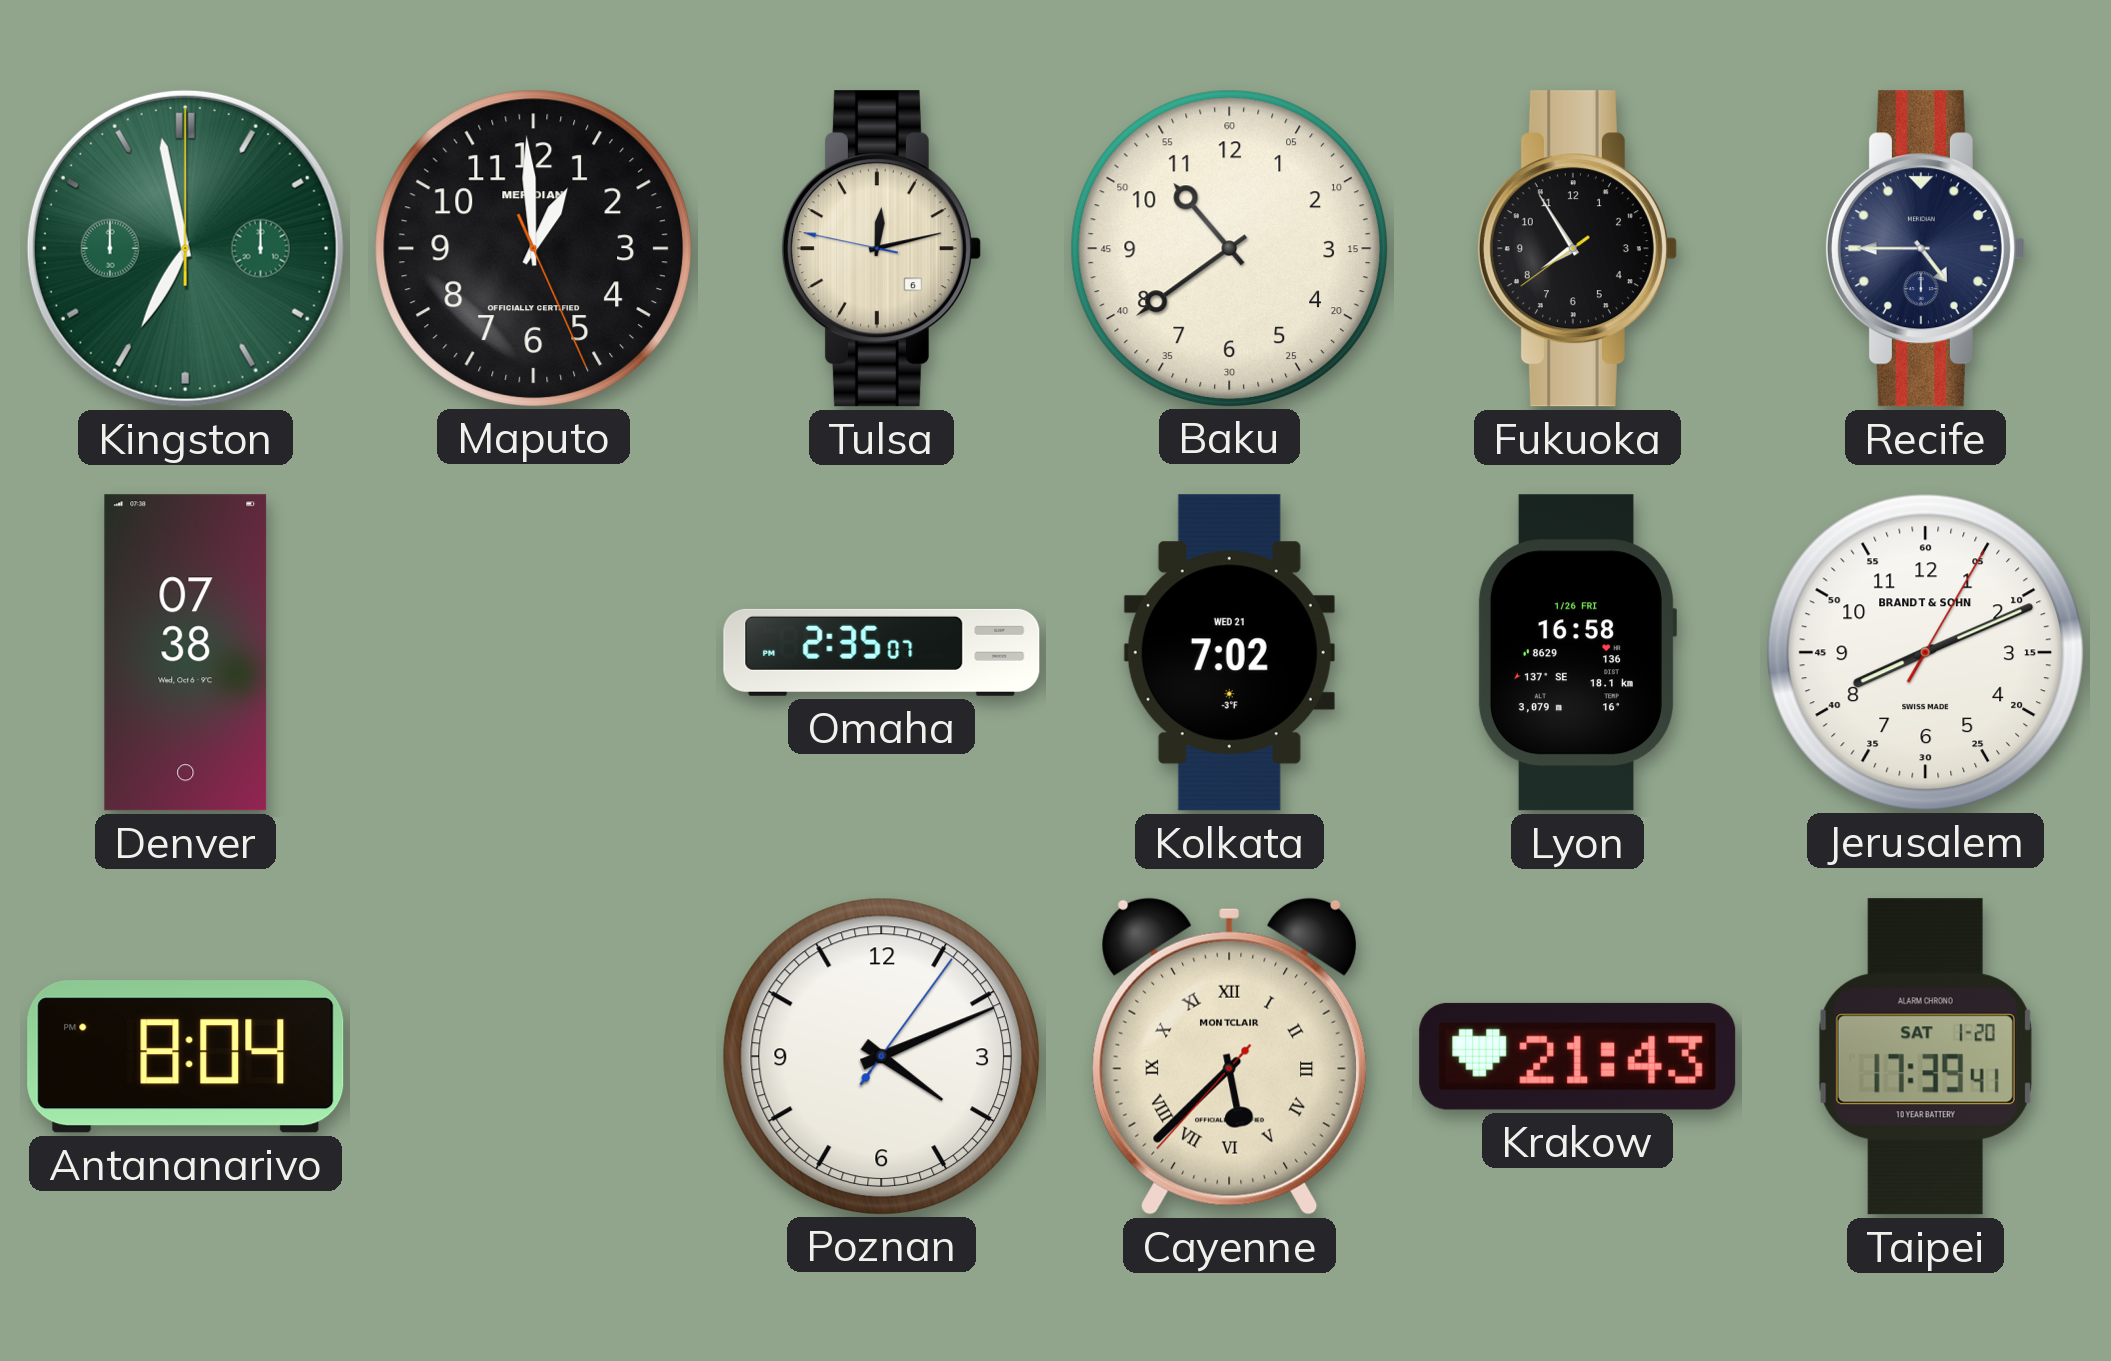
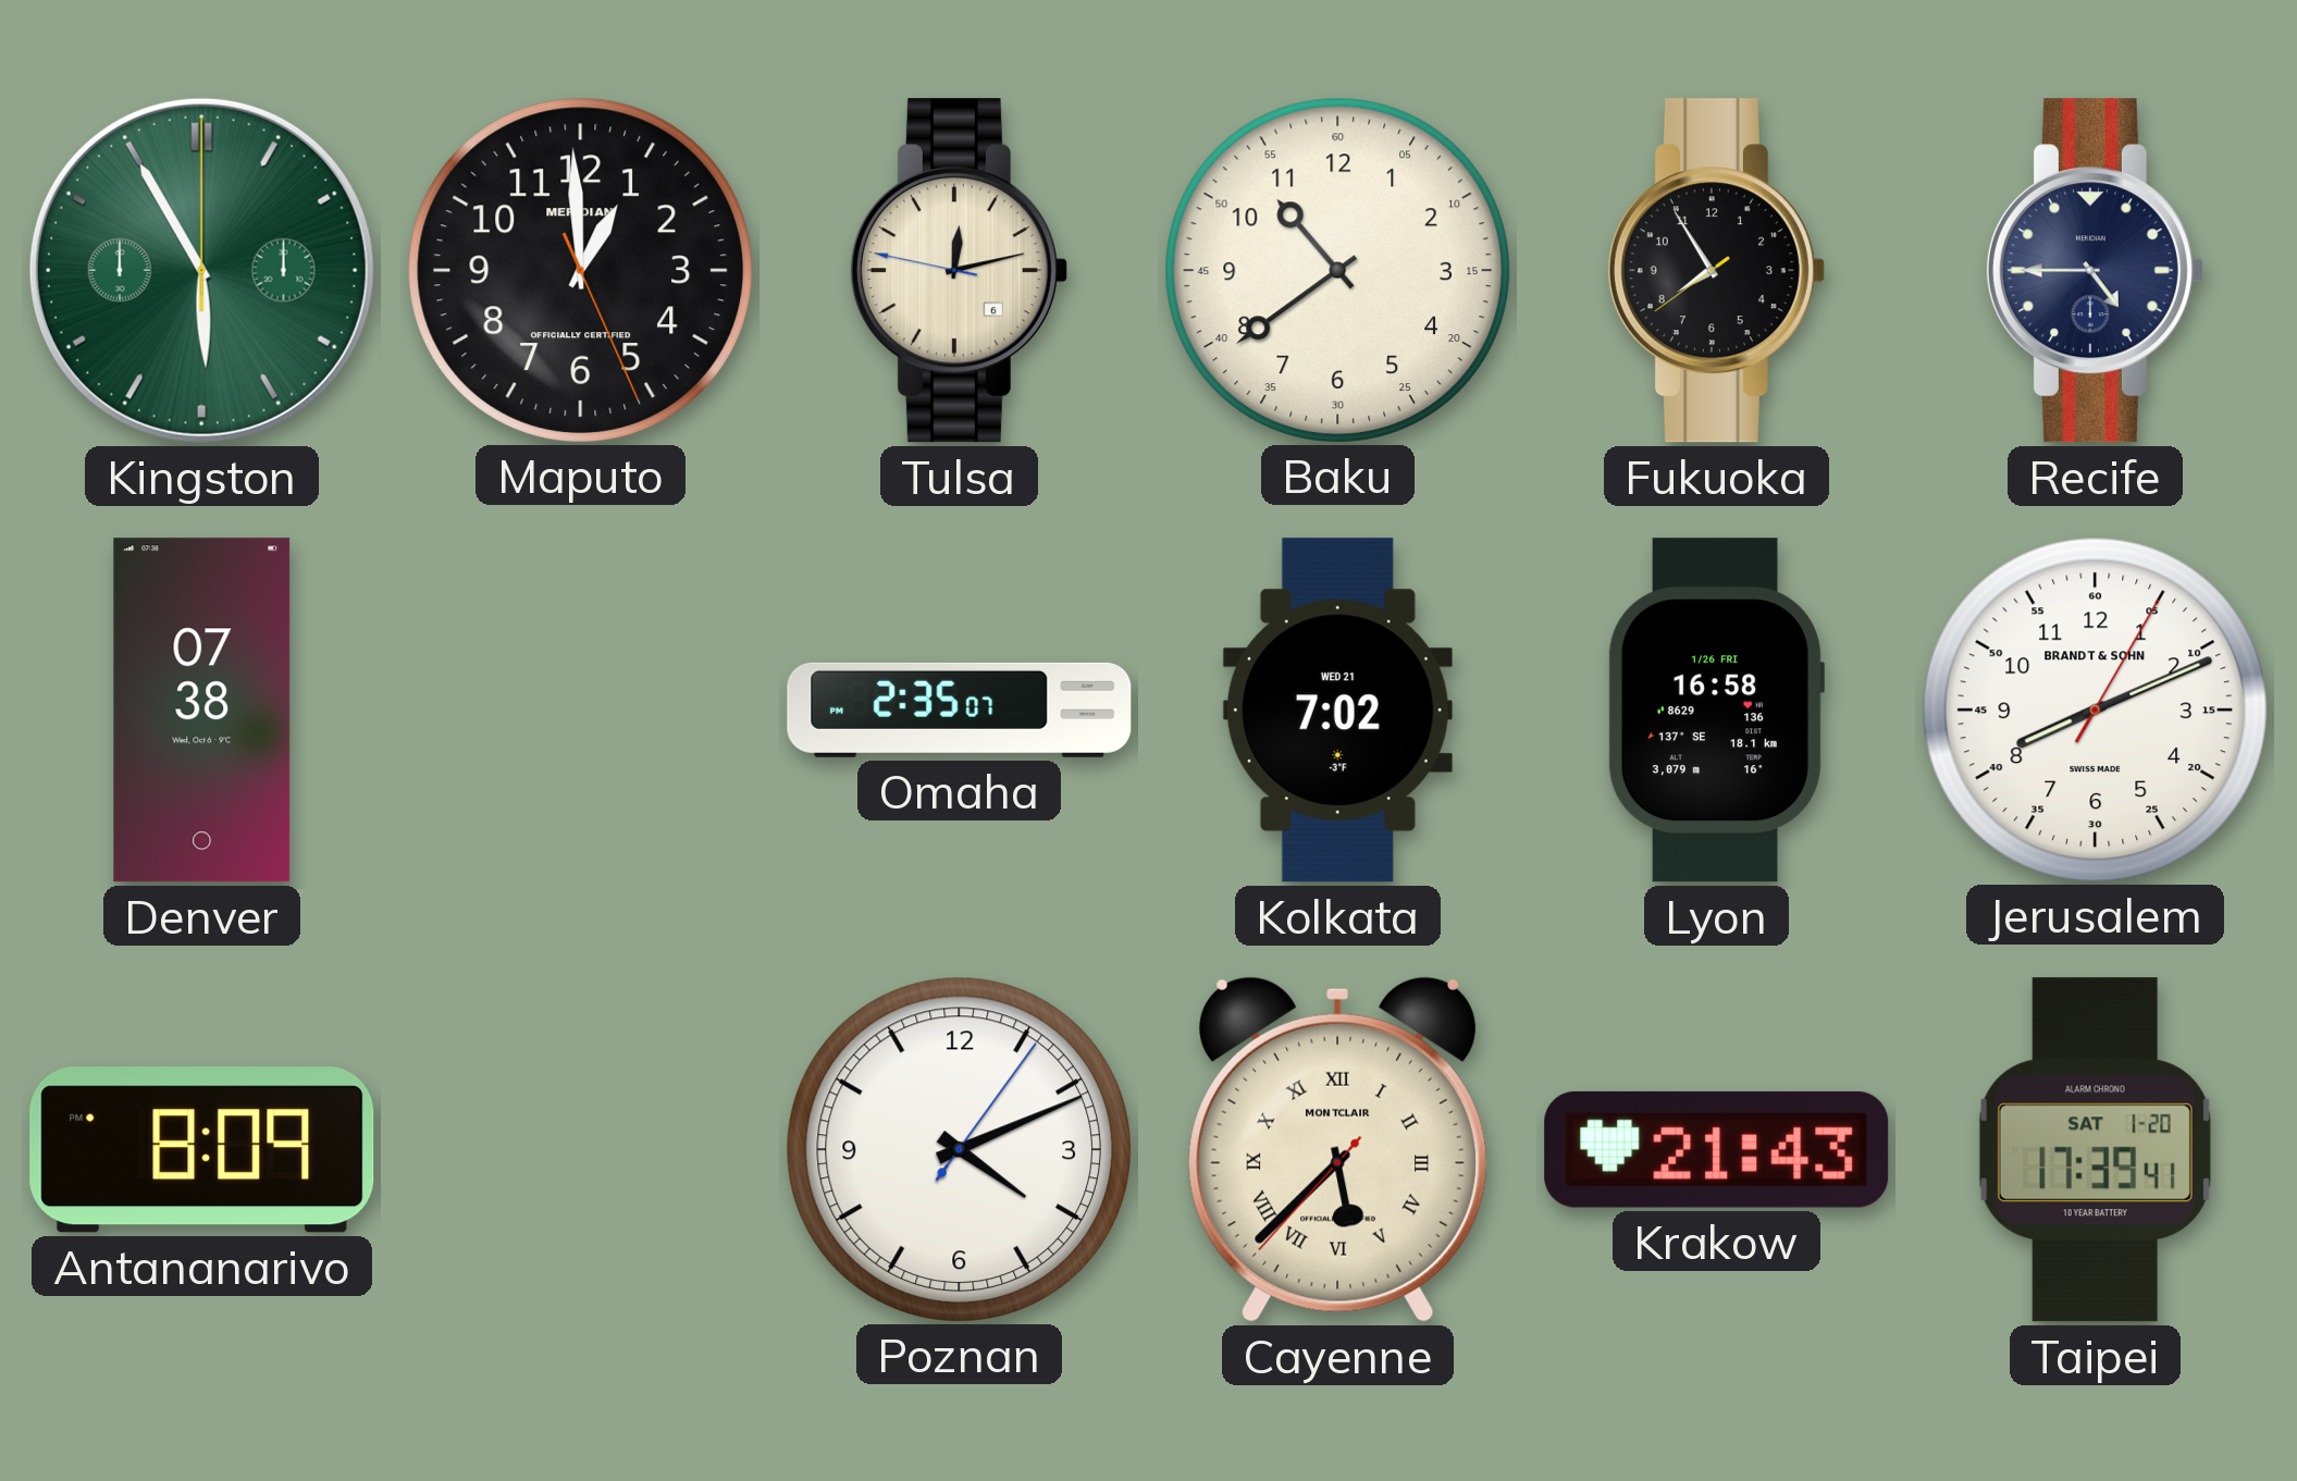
Kingston: 6:58 -> 5:55
Antananarivo: 8:04 -> 8:09
